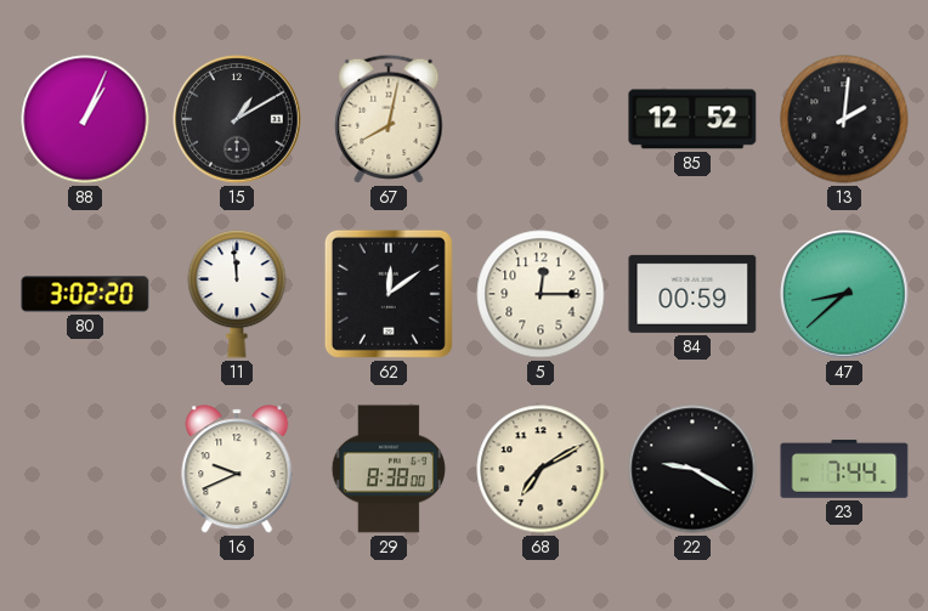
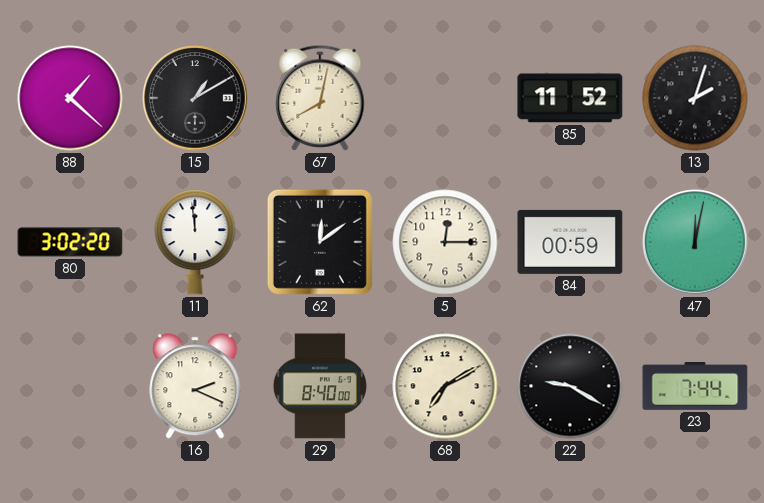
88: 1:04 -> 1:22
85: 12:52 -> 11:52
13: 2:01 -> 2:03
47: 8:38 -> 12:02
16: 9:41 -> 2:19
29: 8:38 -> 8:40
